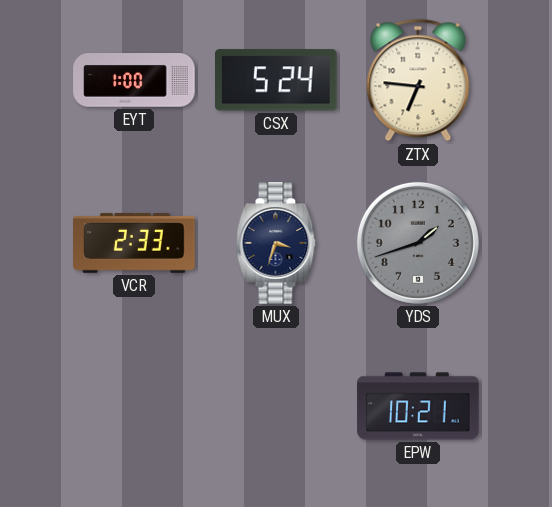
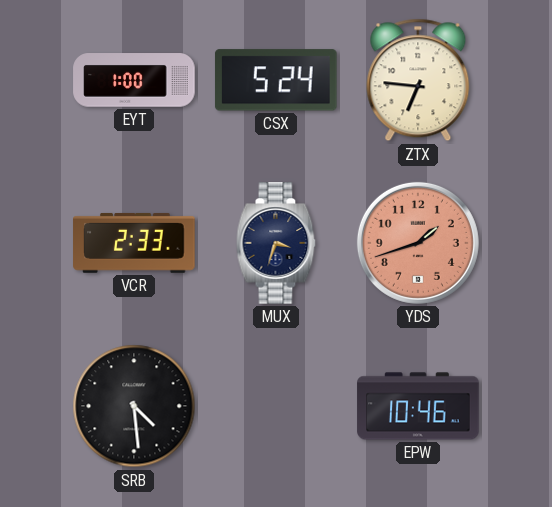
YDS dial: grey -> salmon
SRB: none -> 4:29
EPW: 10:21 -> 10:46
